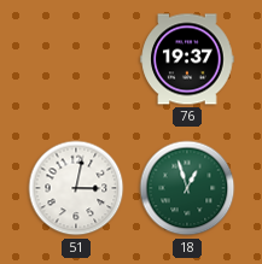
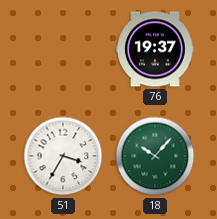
51: 3:02 -> 3:35
18: 12:57 -> 10:07
